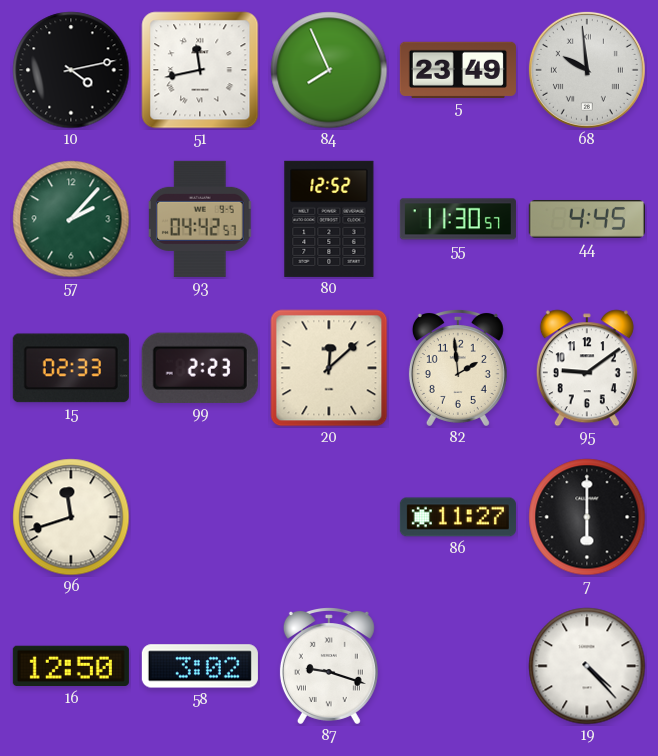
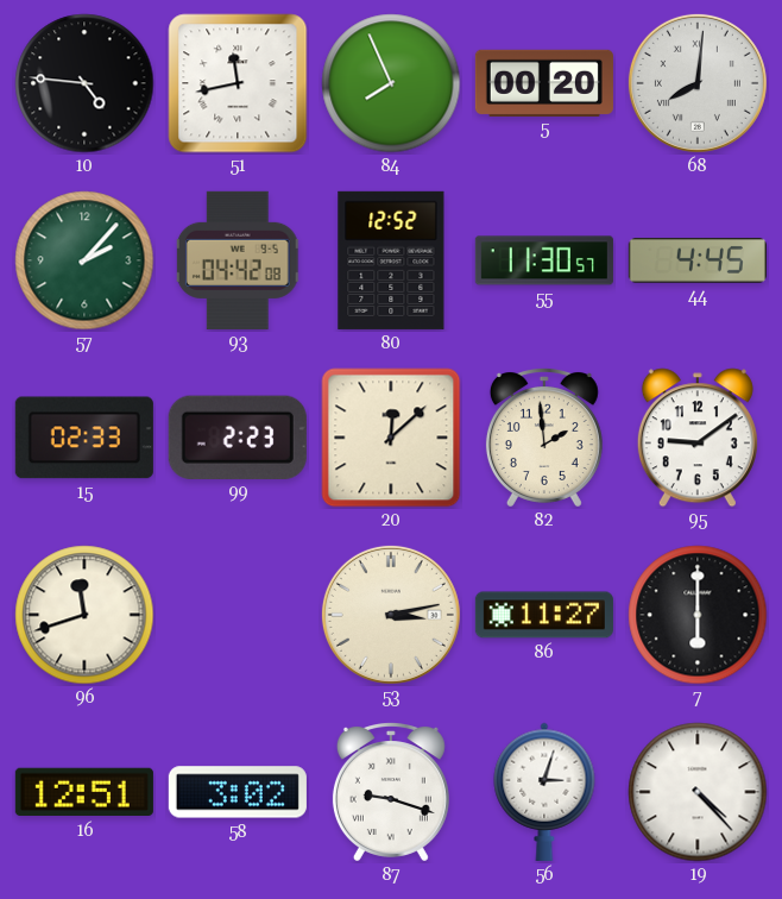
10: 4:13 -> 4:46
5: 23:49 -> 00:20
68: 9:59 -> 8:01
93: 04:42:57 -> 04:42:08
53: none -> 3:13
16: 12:50 -> 12:51
56: none -> 3:03
